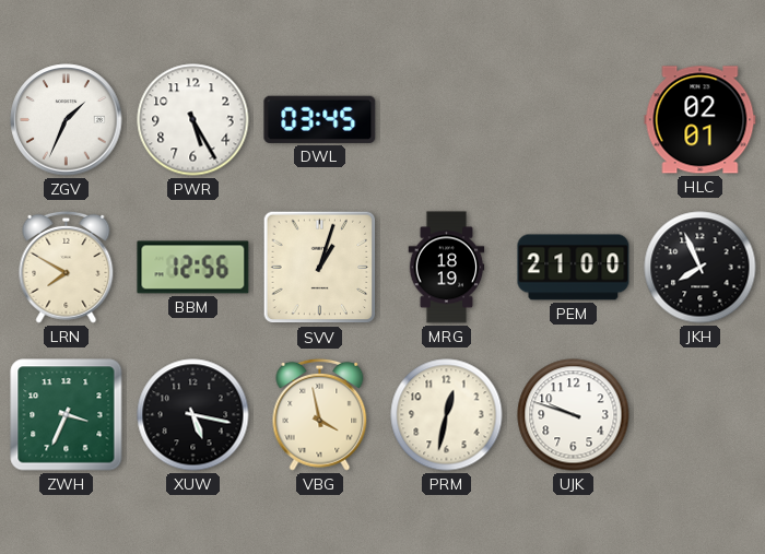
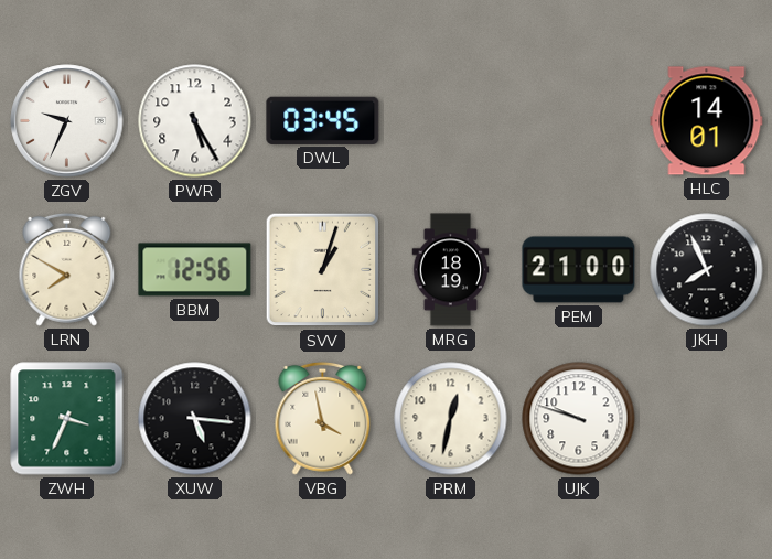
ZGV: 1:34 -> 9:34
HLC: 02:01 -> 14:01
XUW: 5:17 -> 5:16
